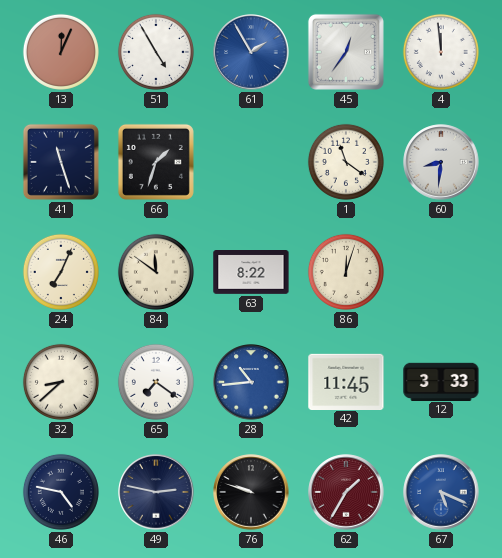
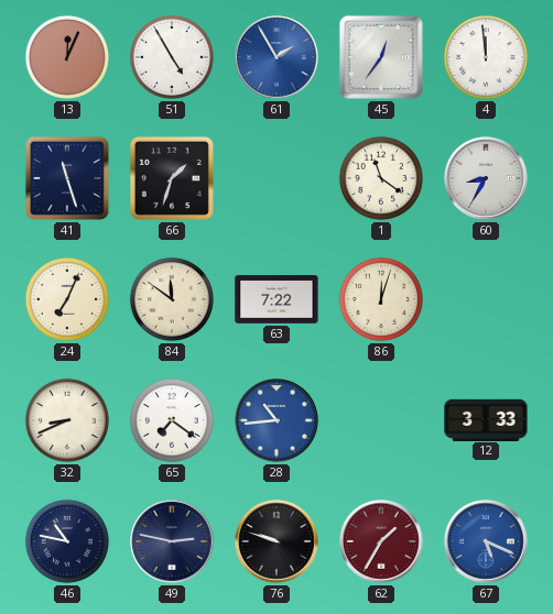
60: 8:31 -> 8:35
63: 8:22 -> 7:22
32: 8:38 -> 8:41
42: 11:45 -> none
46: 4:47 -> 10:47
